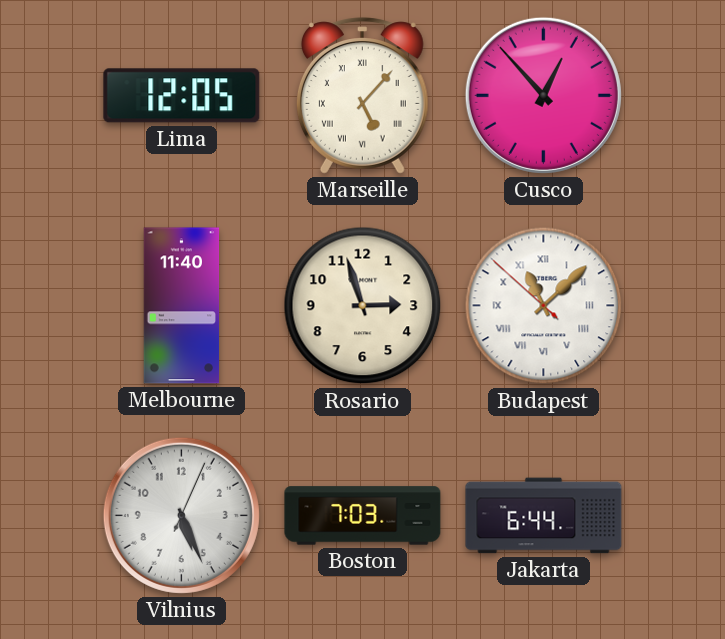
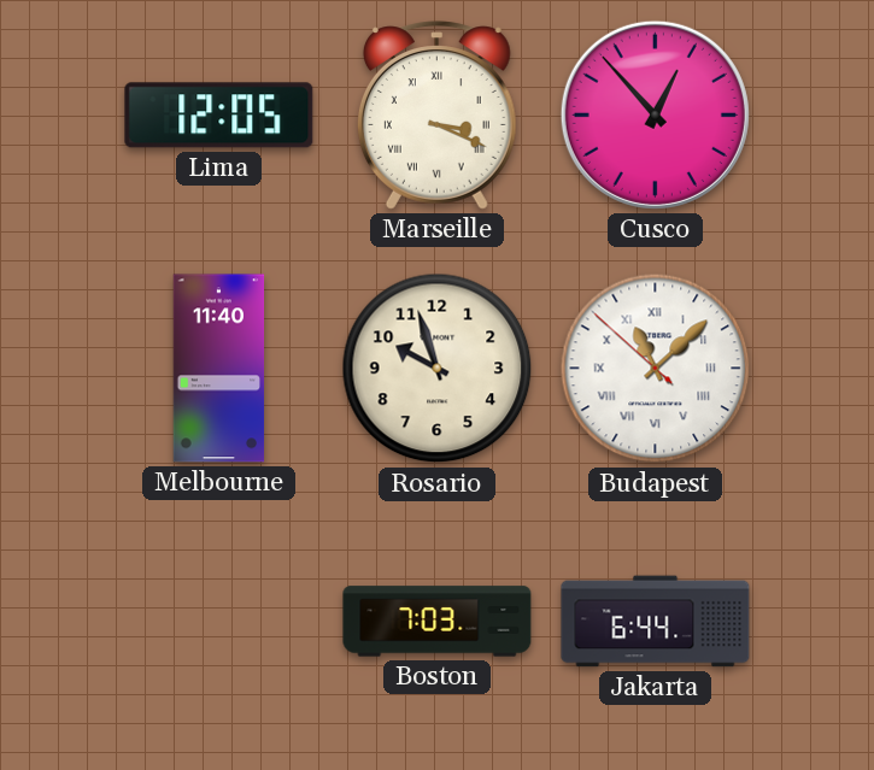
Marseille: 5:07 -> 3:19
Rosario: 2:57 -> 9:57
Vilnius: 5:26 -> none
